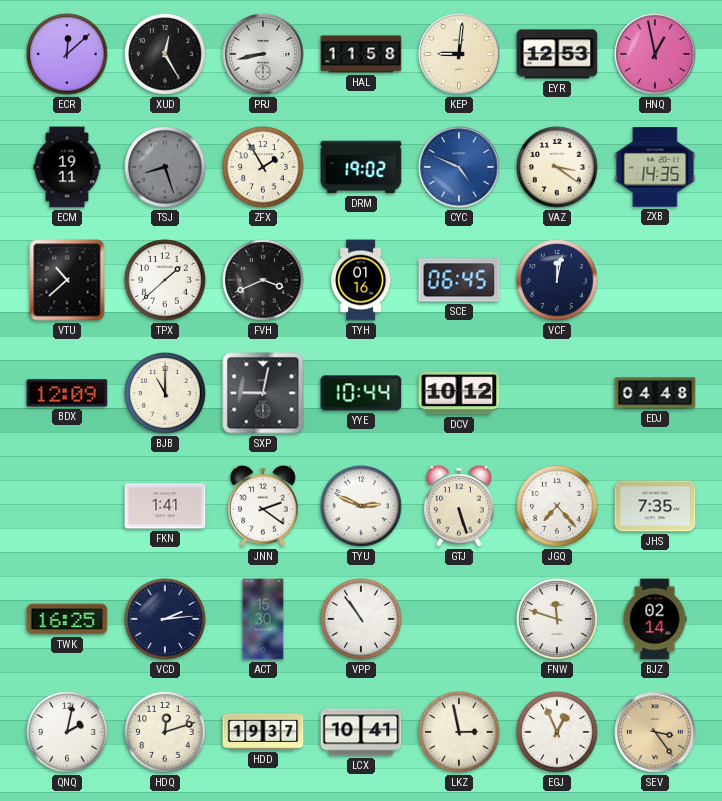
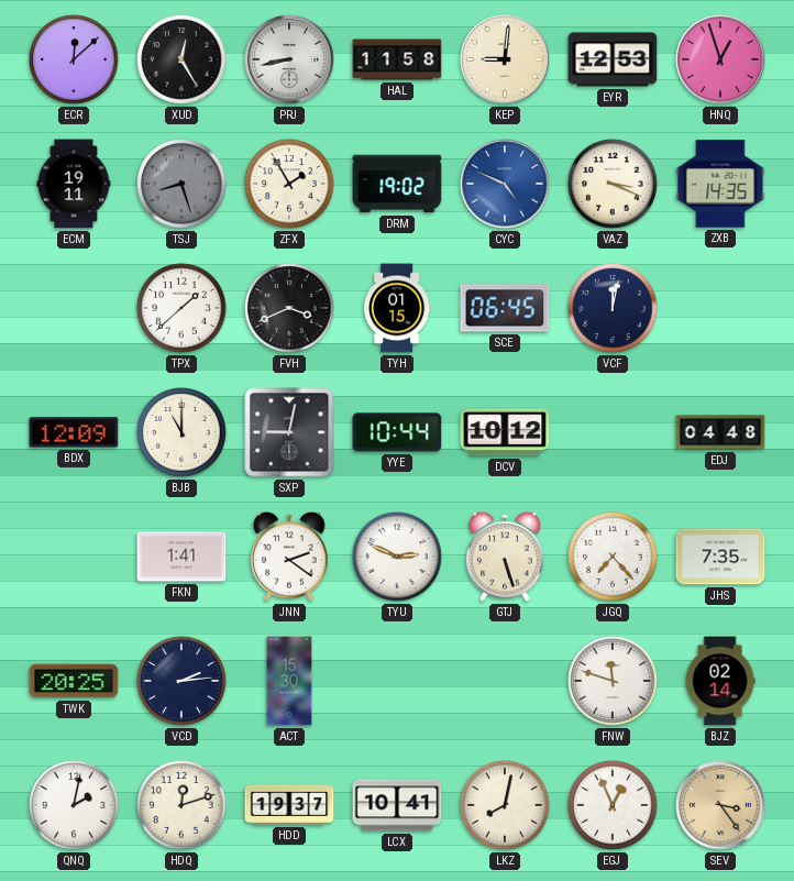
HNQ: 12:58 -> 12:57
VAZ: 3:21 -> 3:19
VTU: 10:38 -> none
TYH: 01:16 -> 01:15
TWK: 16:25 -> 20:25
VPP: 10:54 -> none
LKZ: 2:58 -> 8:02
